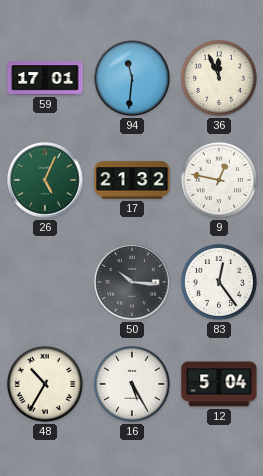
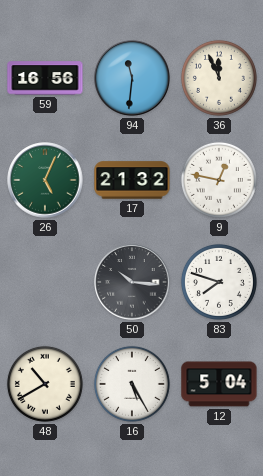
59: 17:01 -> 16:56
83: 12:24 -> 7:48
48: 10:35 -> 10:40
